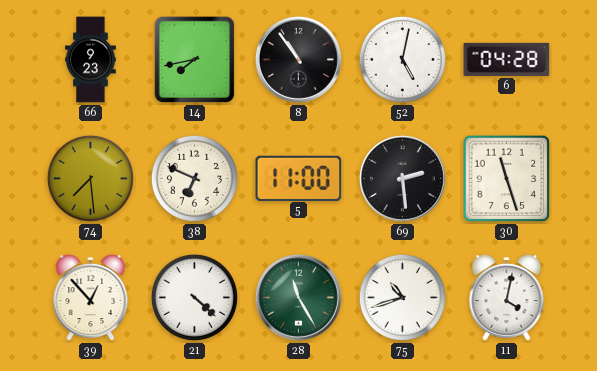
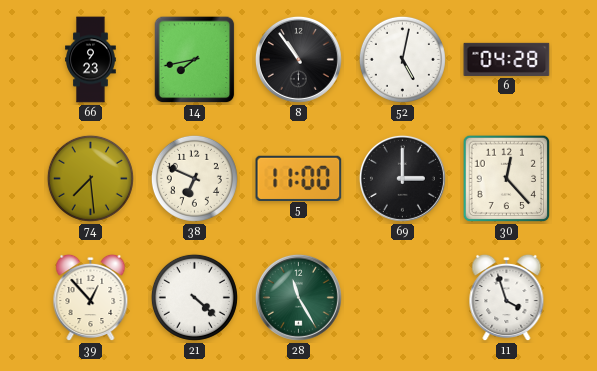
69: 2:29 -> 3:00
30: 11:27 -> 12:23
75: 10:42 -> none
11: 4:02 -> 3:57
